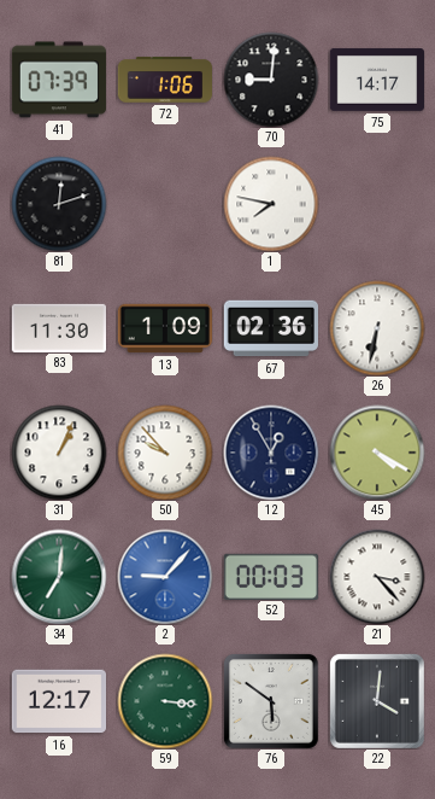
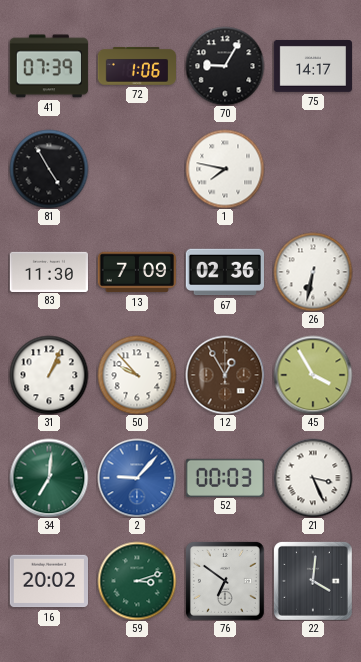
70: 9:01 -> 9:05
81: 12:12 -> 4:55
13: 1:09 -> 7:09
12 dial: navy -> brown
45: 4:20 -> 3:55
21: 3:23 -> 3:26
16: 12:17 -> 20:02
59: 3:16 -> 3:12
76: 5:51 -> 6:51
